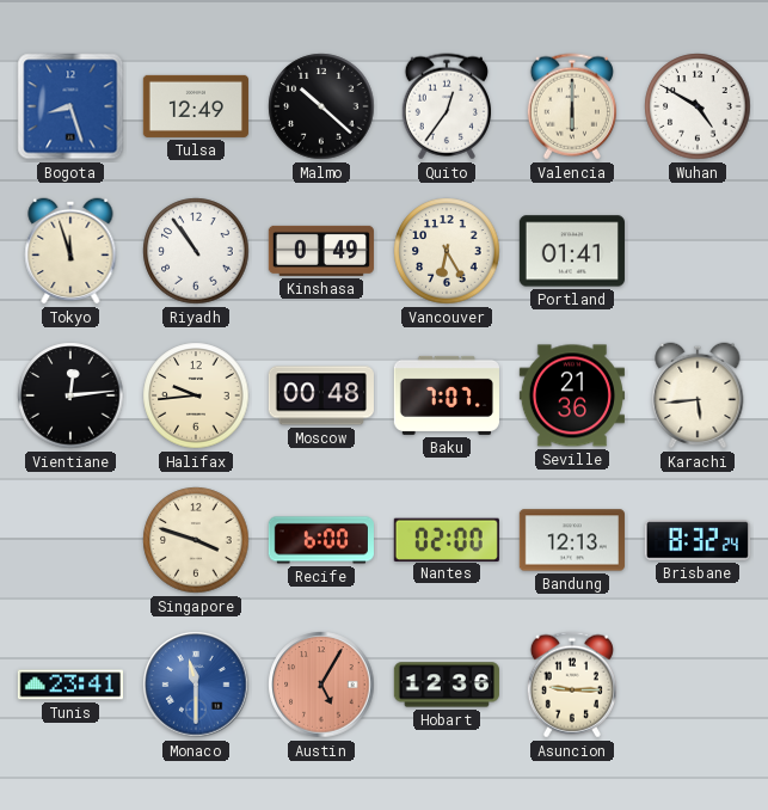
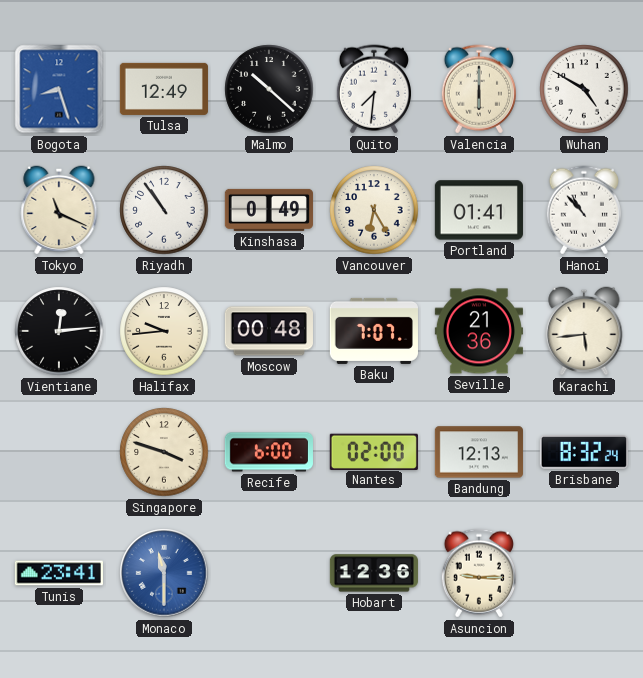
Quito: 12:36 -> 7:31
Tokyo: 11:57 -> 11:19
Hanoi: none -> 10:53
Austin: 5:05 -> none
